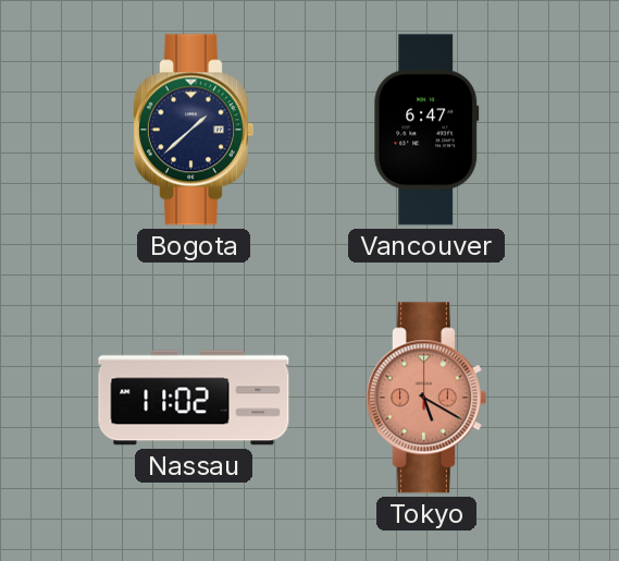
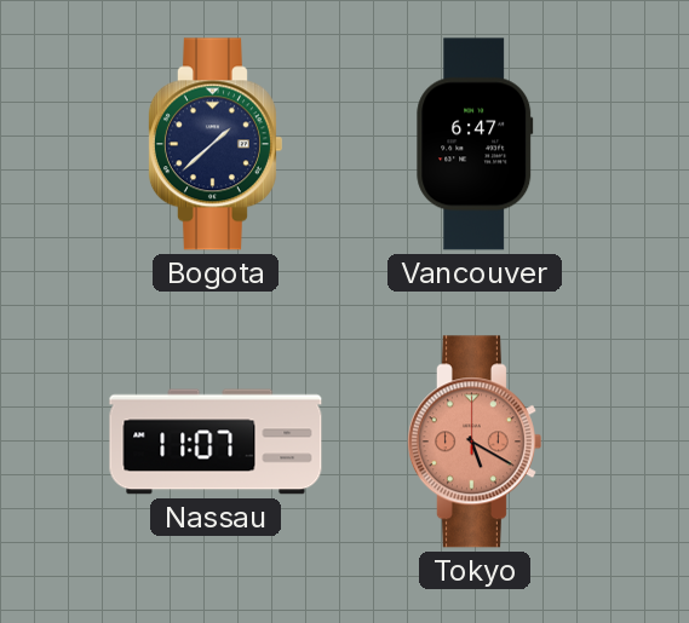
Nassau: 11:02 -> 11:07
